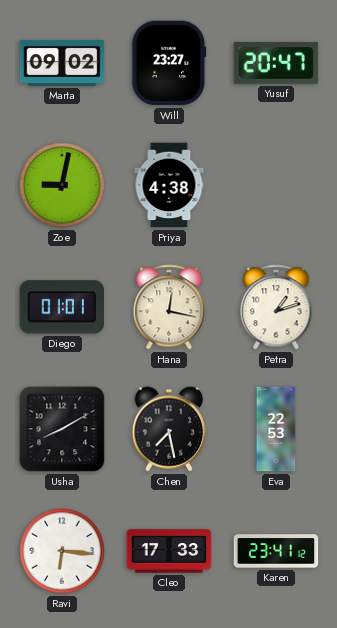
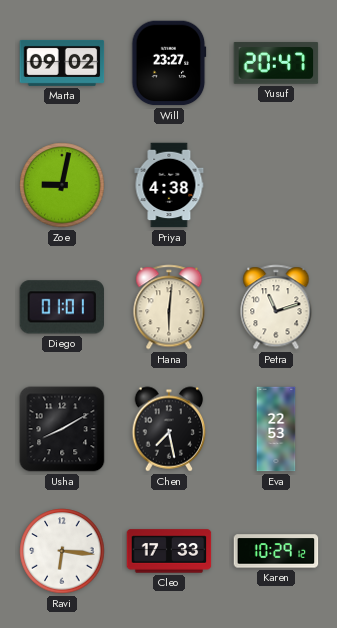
Hana: 12:17 -> 6:01
Petra: 1:12 -> 11:12
Karen: 23:41 -> 10:29
